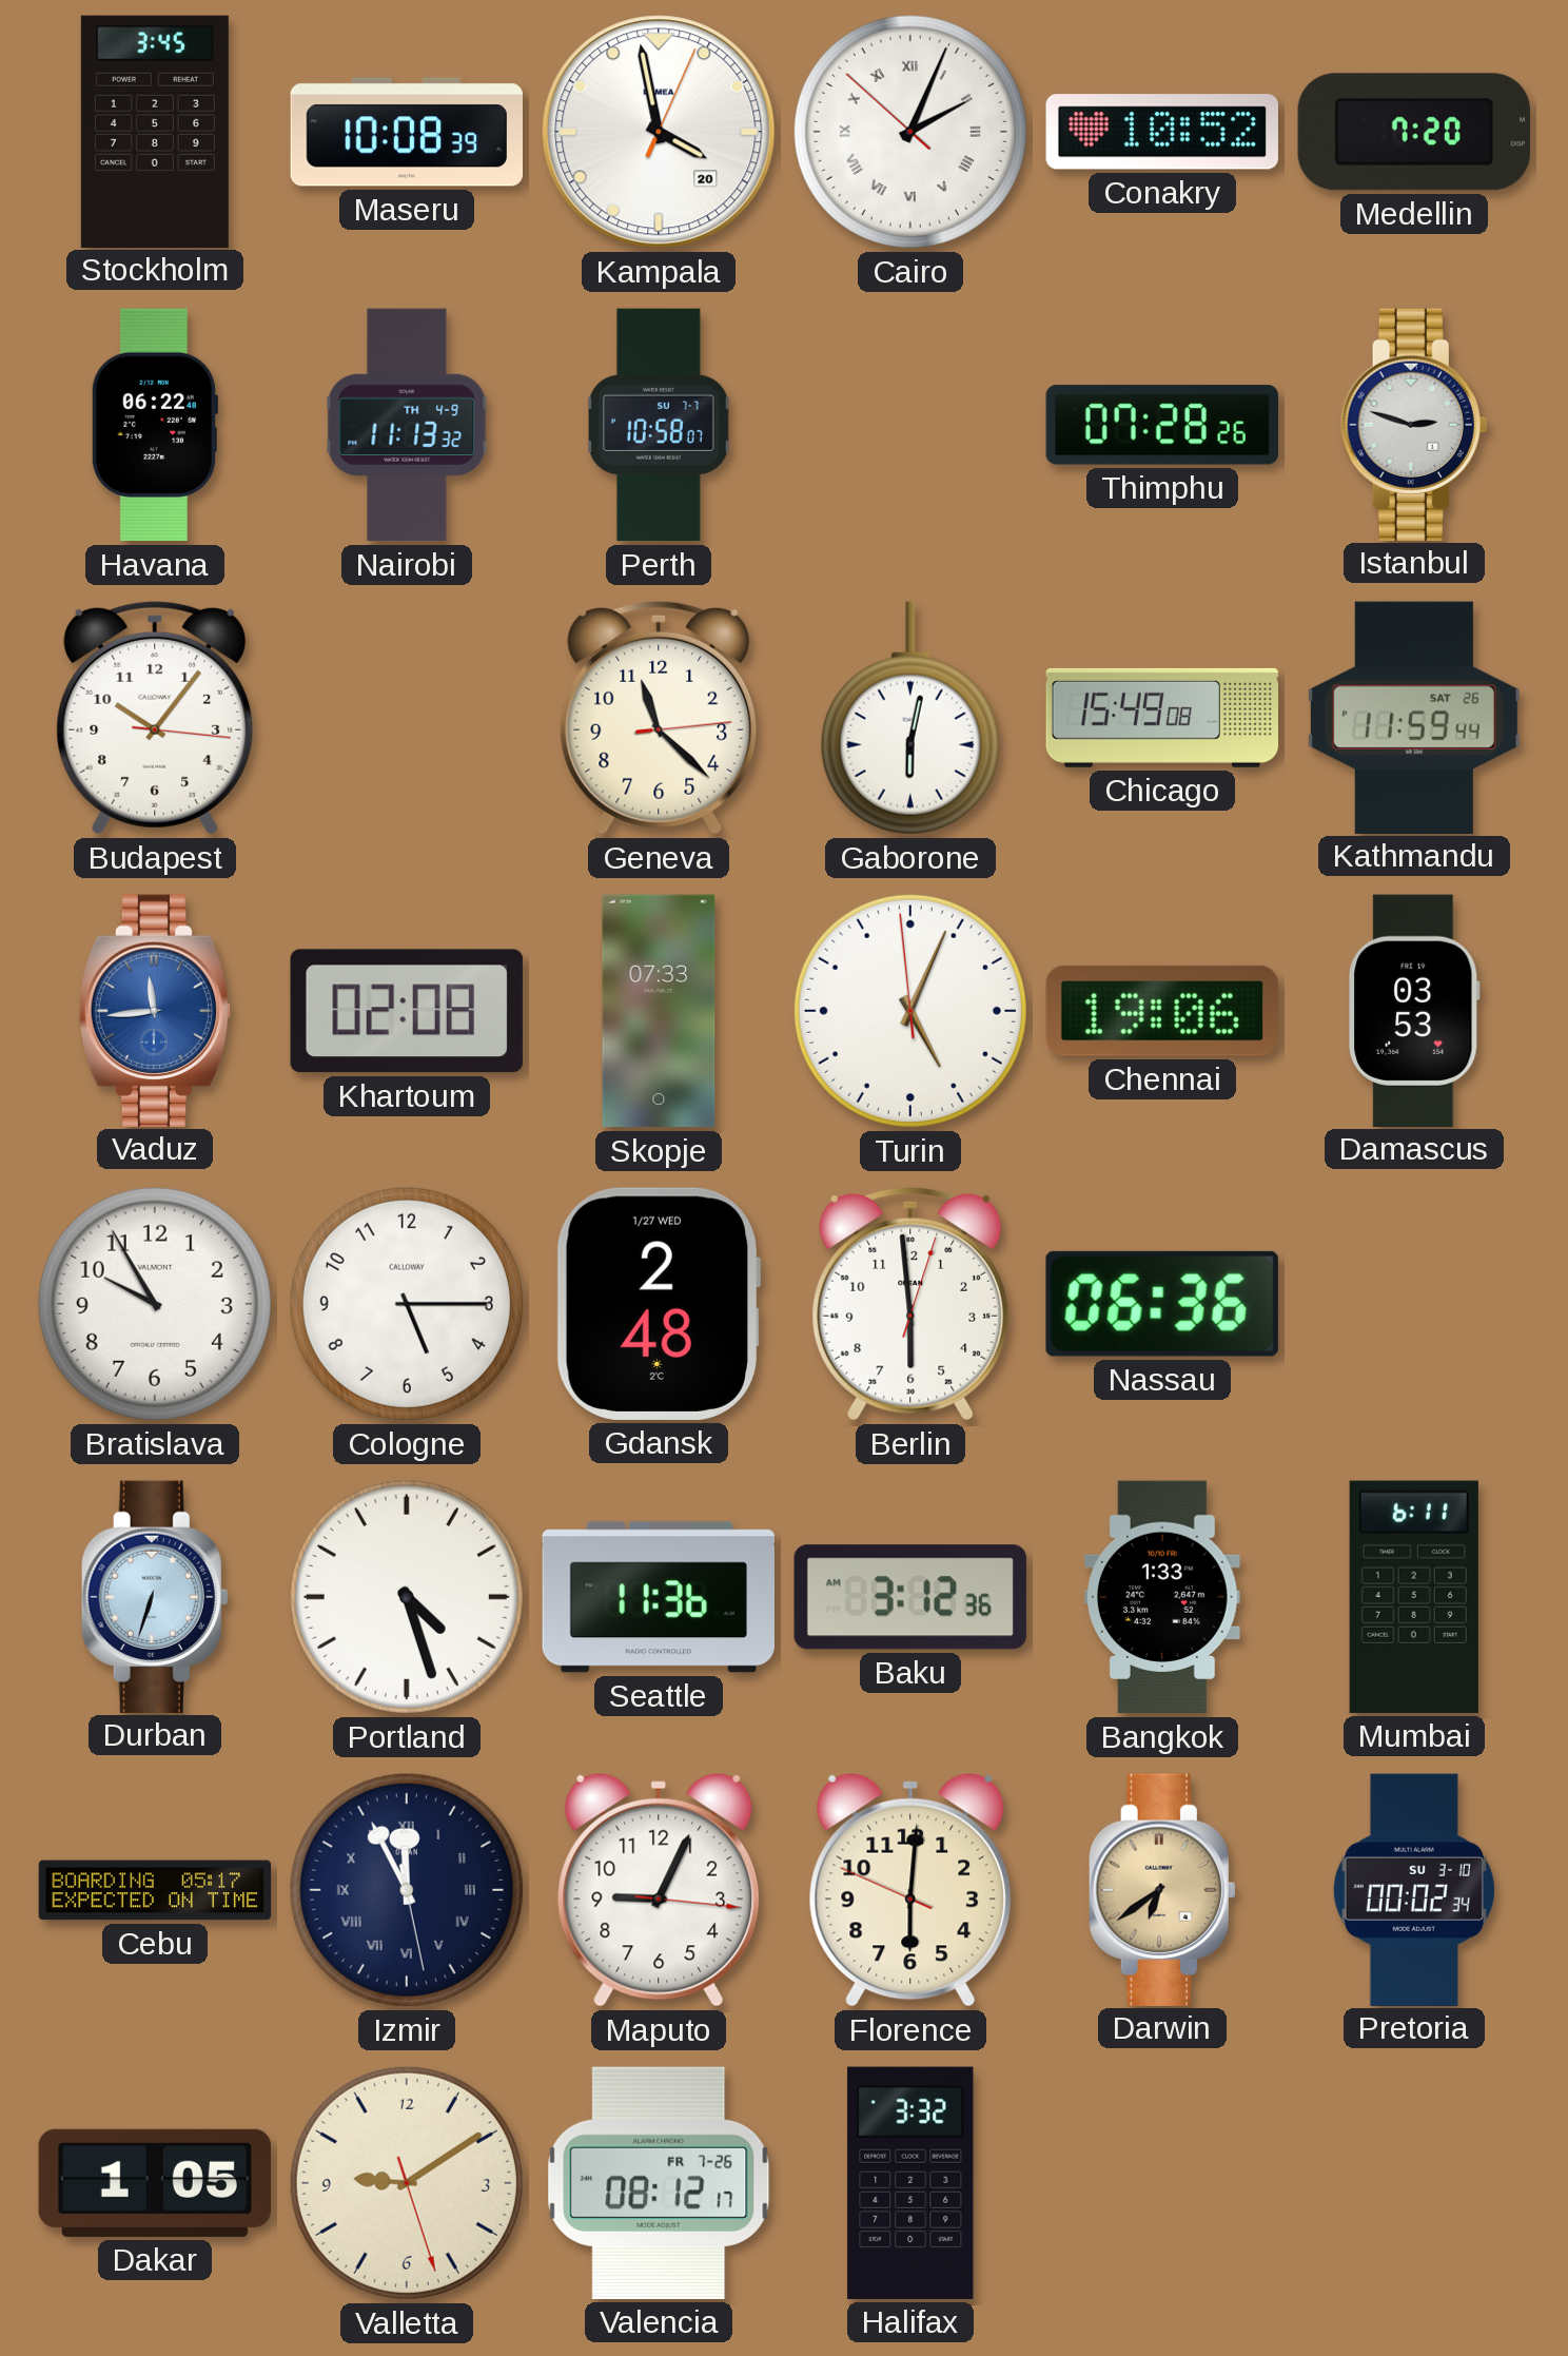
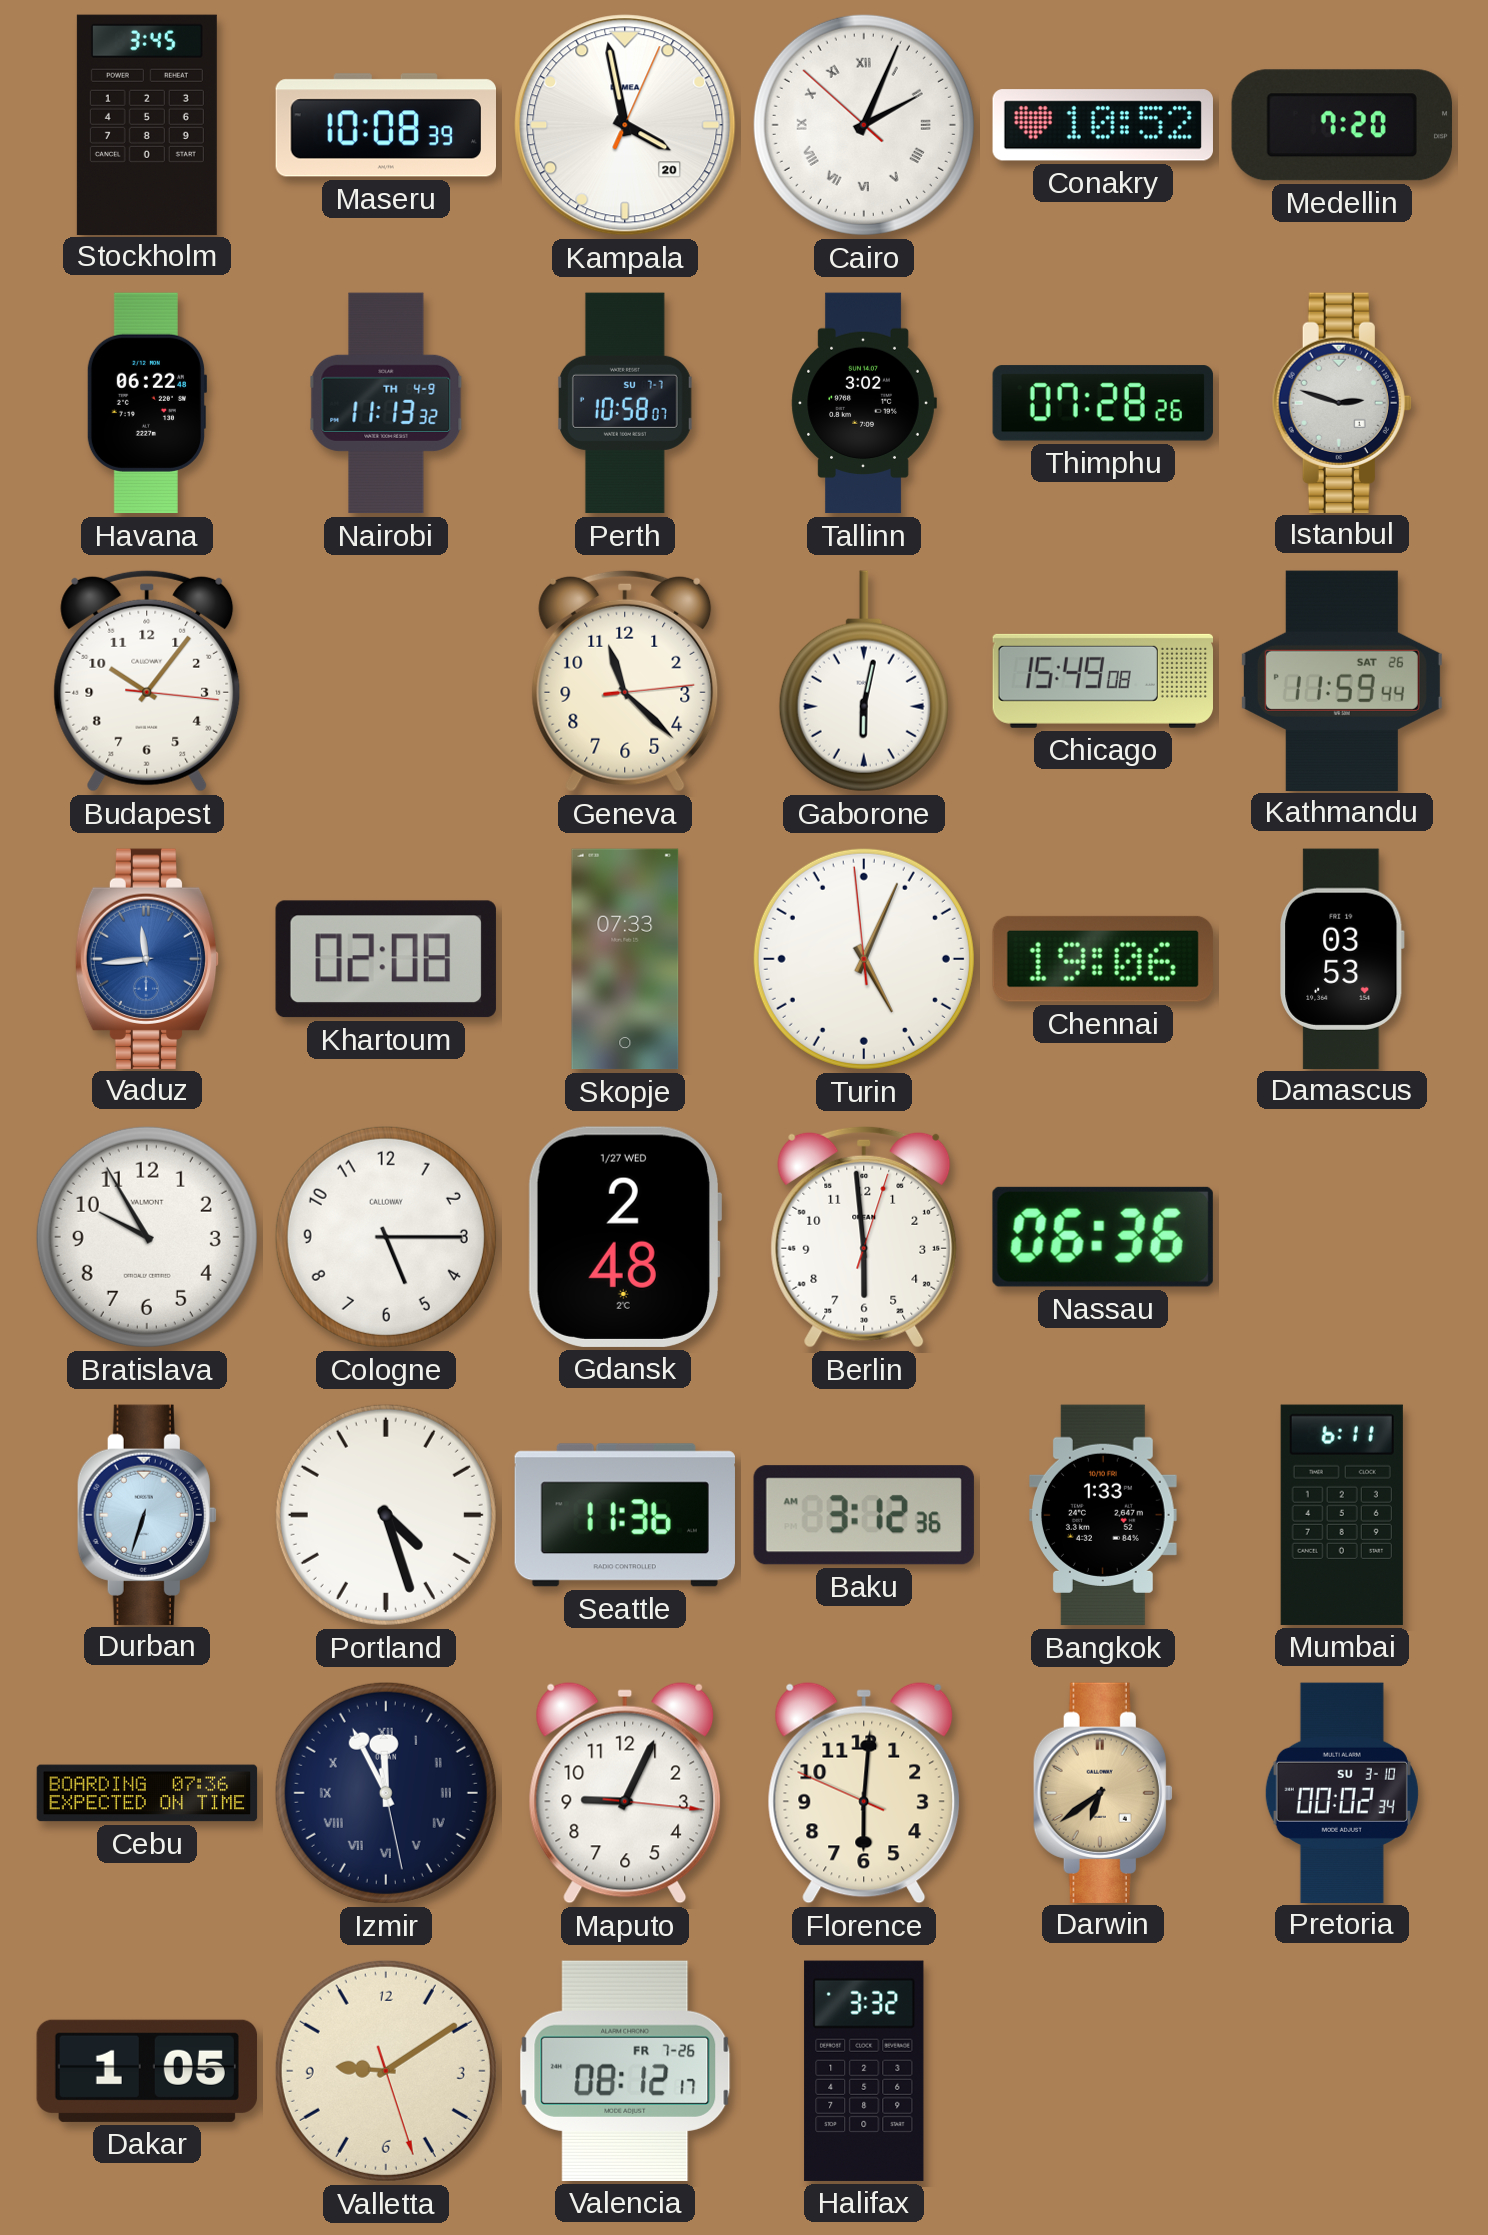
Tallinn: none -> 3:02
Cebu: 05:17 -> 07:36
